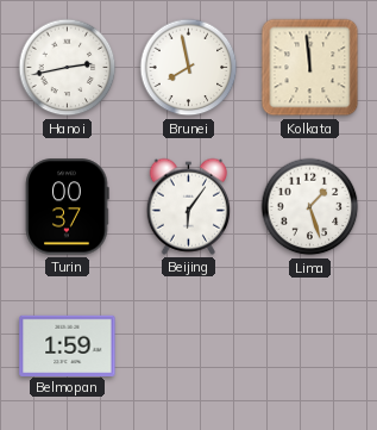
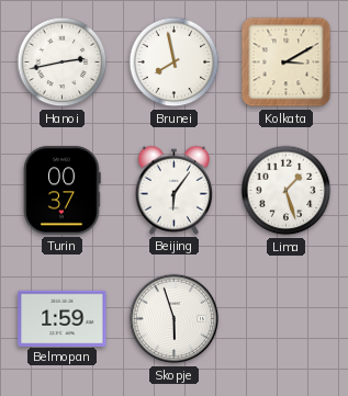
Kolkata: 11:59 -> 3:10
Skopje: none -> 5:57
